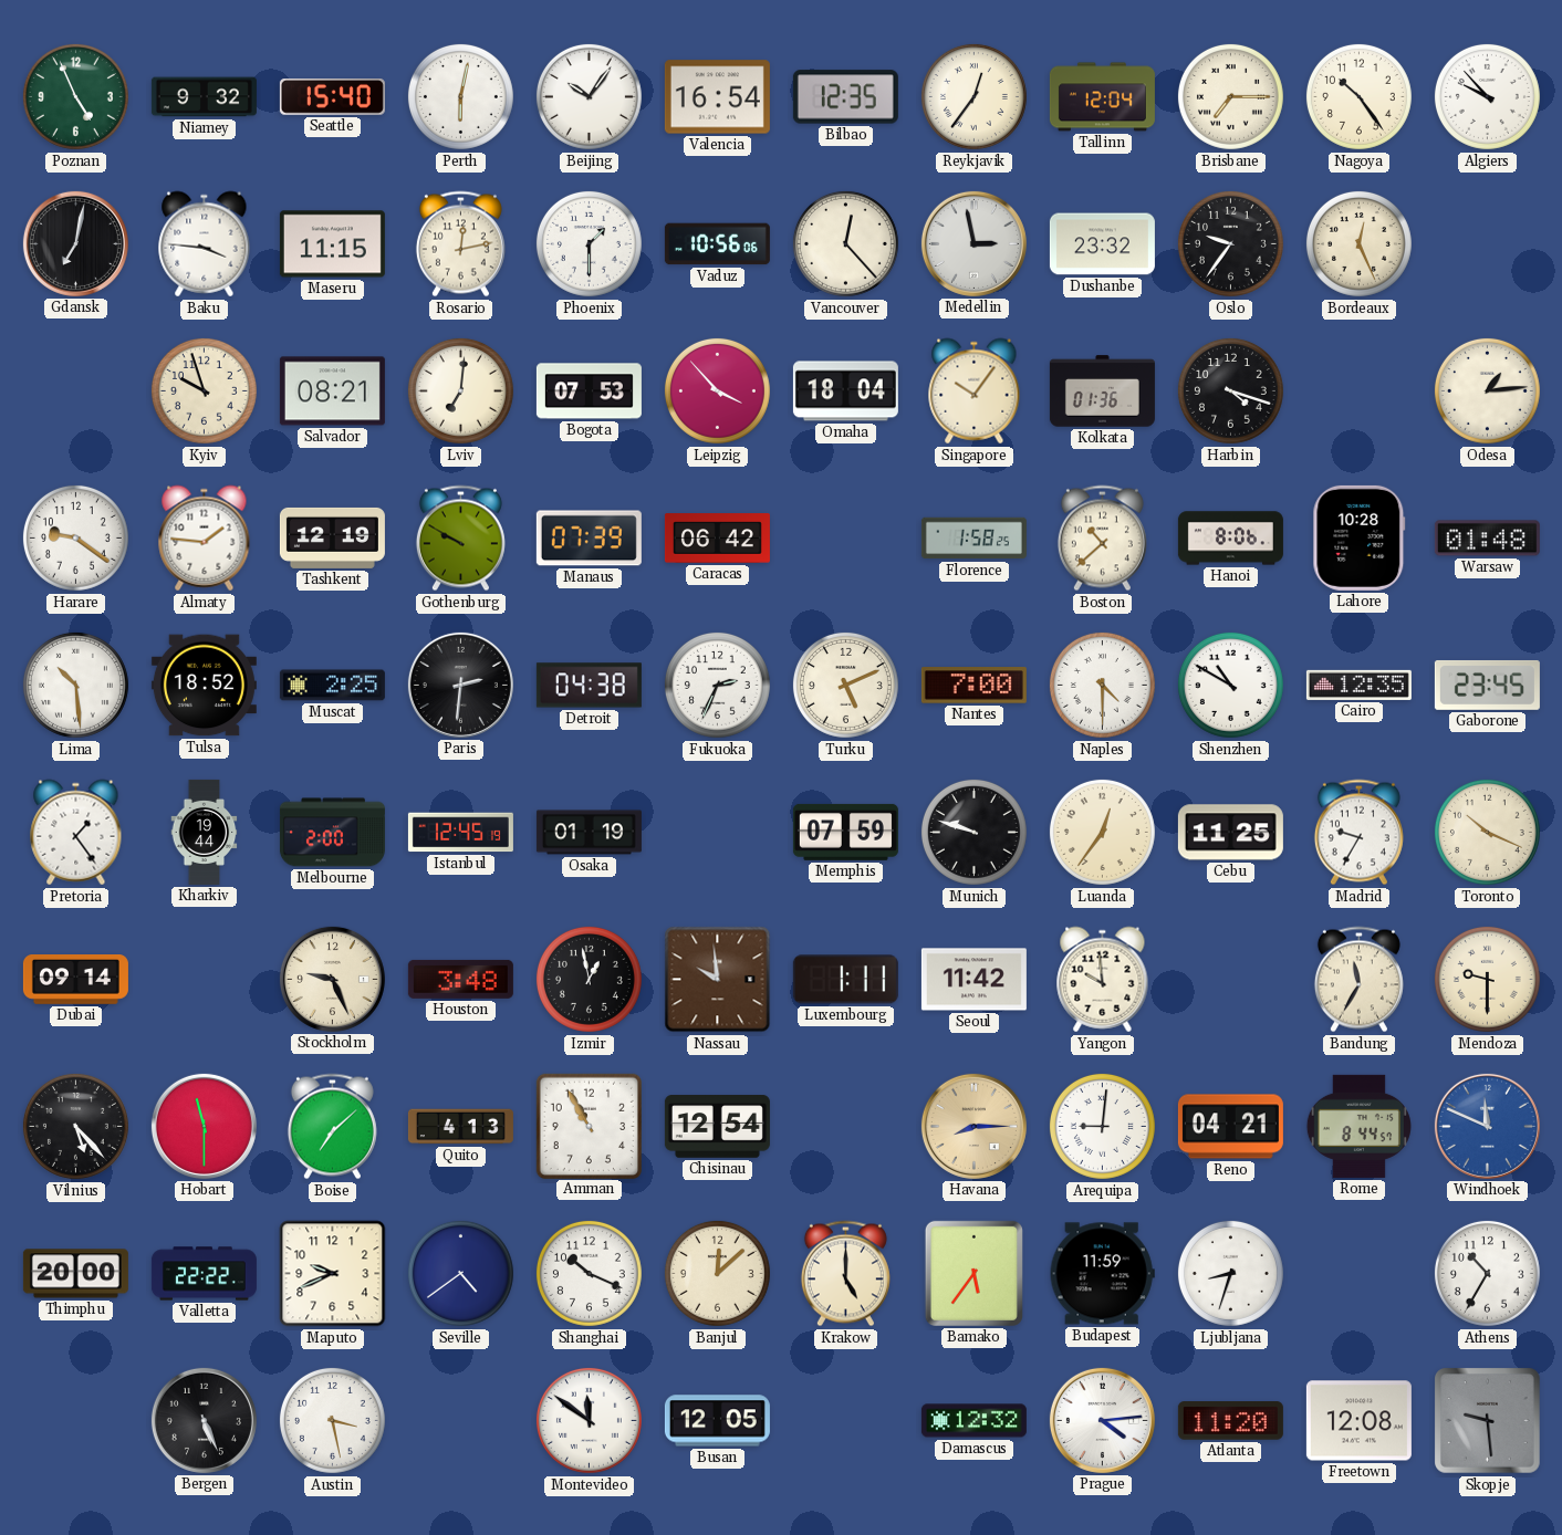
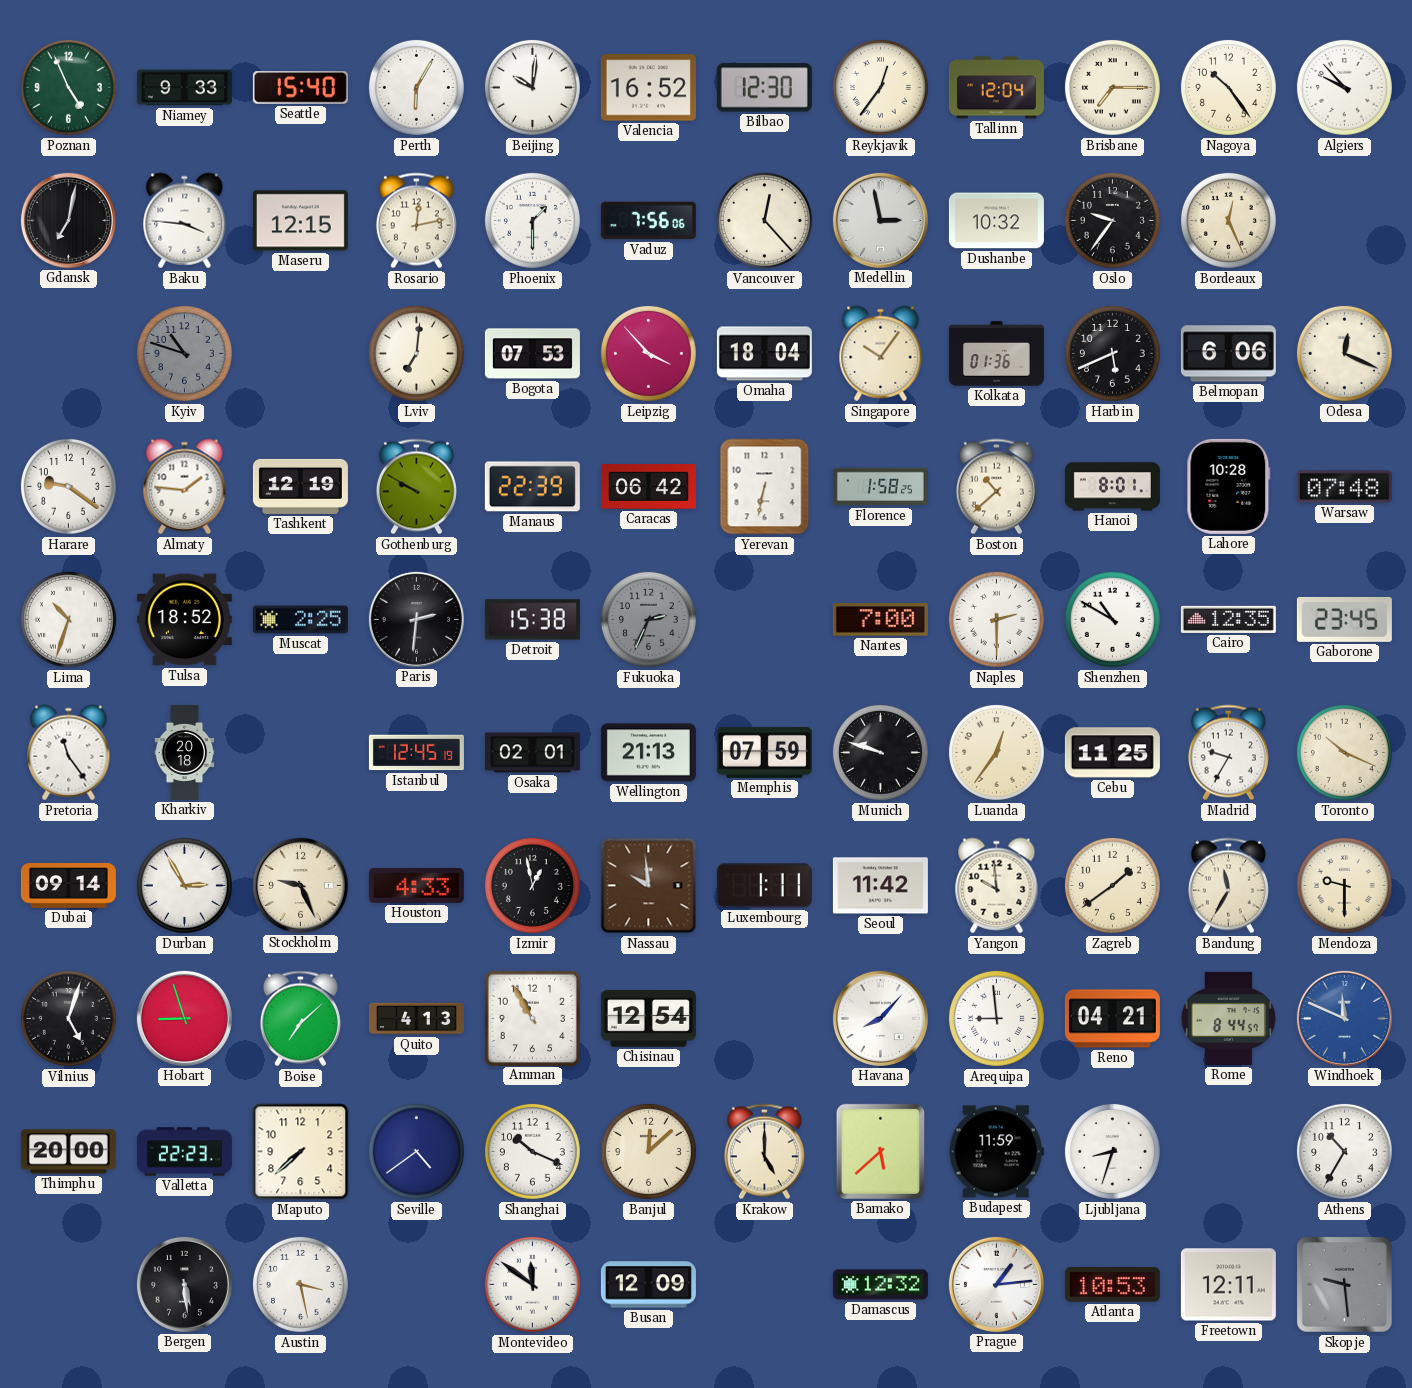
Niamey: 9:32 -> 9:33
Perth: 6:02 -> 6:05
Beijing: 10:06 -> 10:01
Valencia: 16:54 -> 16:52
Bilbao: 12:35 -> 12:30
Maseru: 11:15 -> 12:15
Vaduz: 10:56 -> 7:56
Dushanbe: 23:32 -> 10:32
Kyiv: 9:57 -> 10:48
Kyiv dial: cream -> grey
Salvador: 08:21 -> none
Harbin: 4:18 -> 5:41
Belmopan: none -> 6:06
Odesa: 1:14 -> 12:19
Manaus: 07:39 -> 22:39
Yerevan: none -> 6:32
Hanoi: 8:06 -> 8:01
Warsaw: 01:48 -> 07:48
Lima: 10:29 -> 10:33
Detroit: 04:38 -> 15:38
Fukuoka dial: white -> grey
Turku: 5:11 -> none
Naples: 4:30 -> 2:30
Pretoria: 1:24 -> 11:24
Kharkiv: 19:44 -> 20:18
Melbourne: 2:00 -> none
Osaka: 01:19 -> 02:01
Wellington: none -> 21:13
Durban: none -> 2:55
Houston: 3:48 -> 4:33
Zagreb: none -> 1:39
Vilnius: 5:23 -> 5:03
Hobart: 11:30 -> 8:57
Havana: 8:15 -> 8:07
Havana dial: champagne -> white
Arequipa: 9:01 -> 8:59
Valletta: 22:22 -> 22:23
Maputo: 9:41 -> 7:38
Bamako: 5:36 -> 5:38
Bergen: 5:26 -> 5:29
Busan: 12:05 -> 12:09
Prague: 4:14 -> 1:14
Atlanta: 11:20 -> 10:53
Freetown: 12:08 -> 12:11
